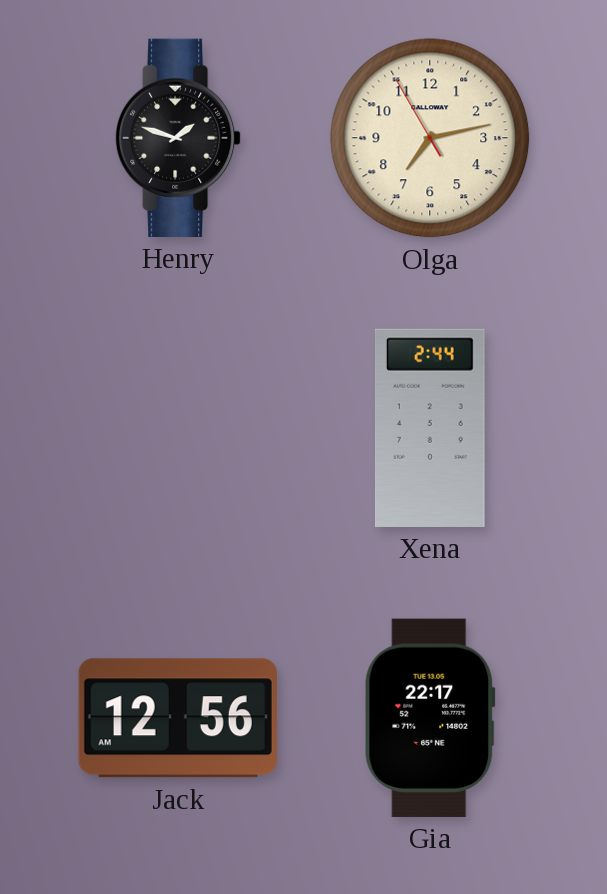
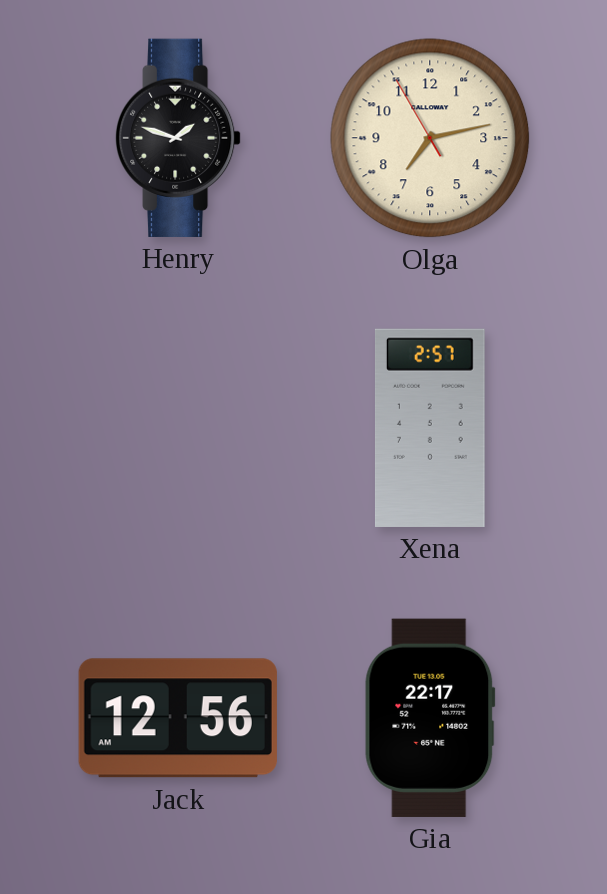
Xena: 2:44 -> 2:57
